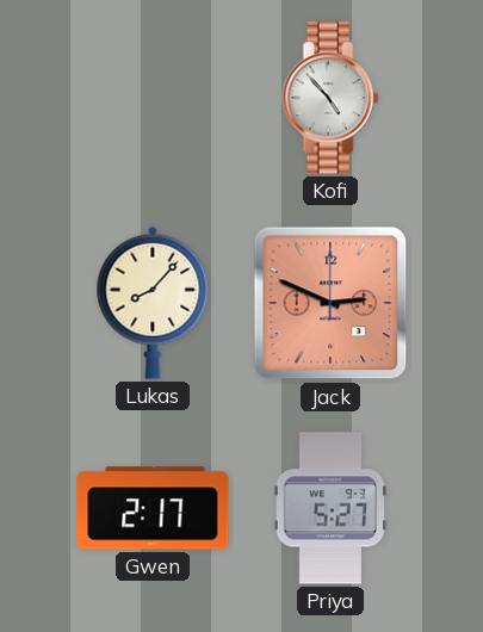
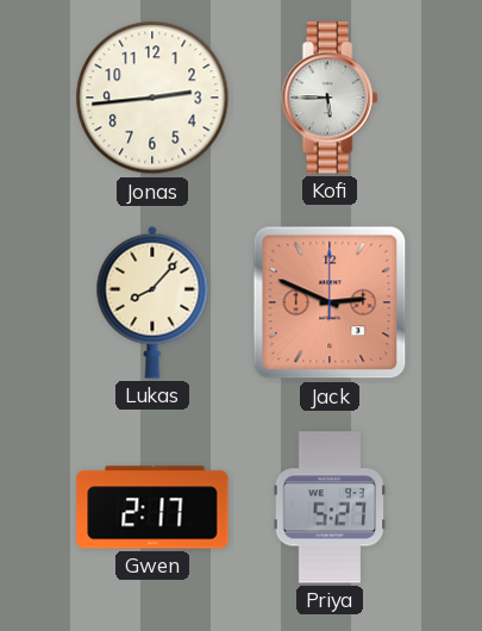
Jonas: none -> 2:44
Kofi: 4:53 -> 5:45
